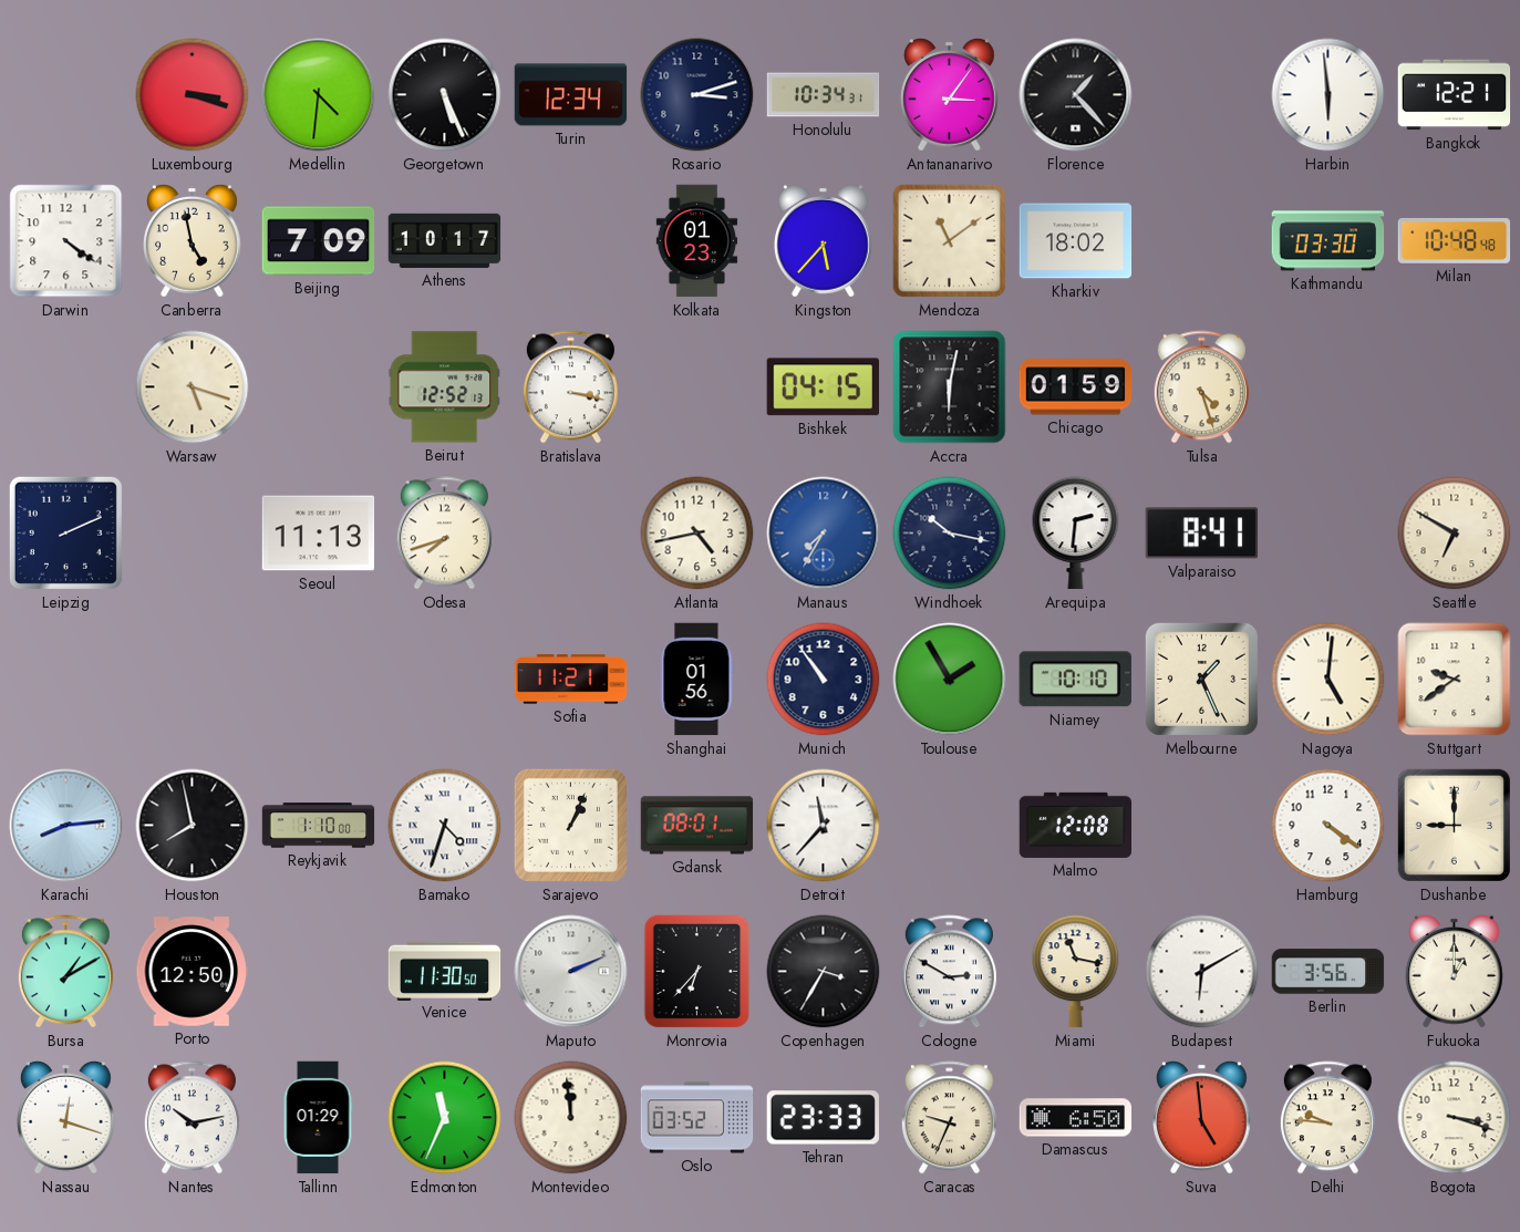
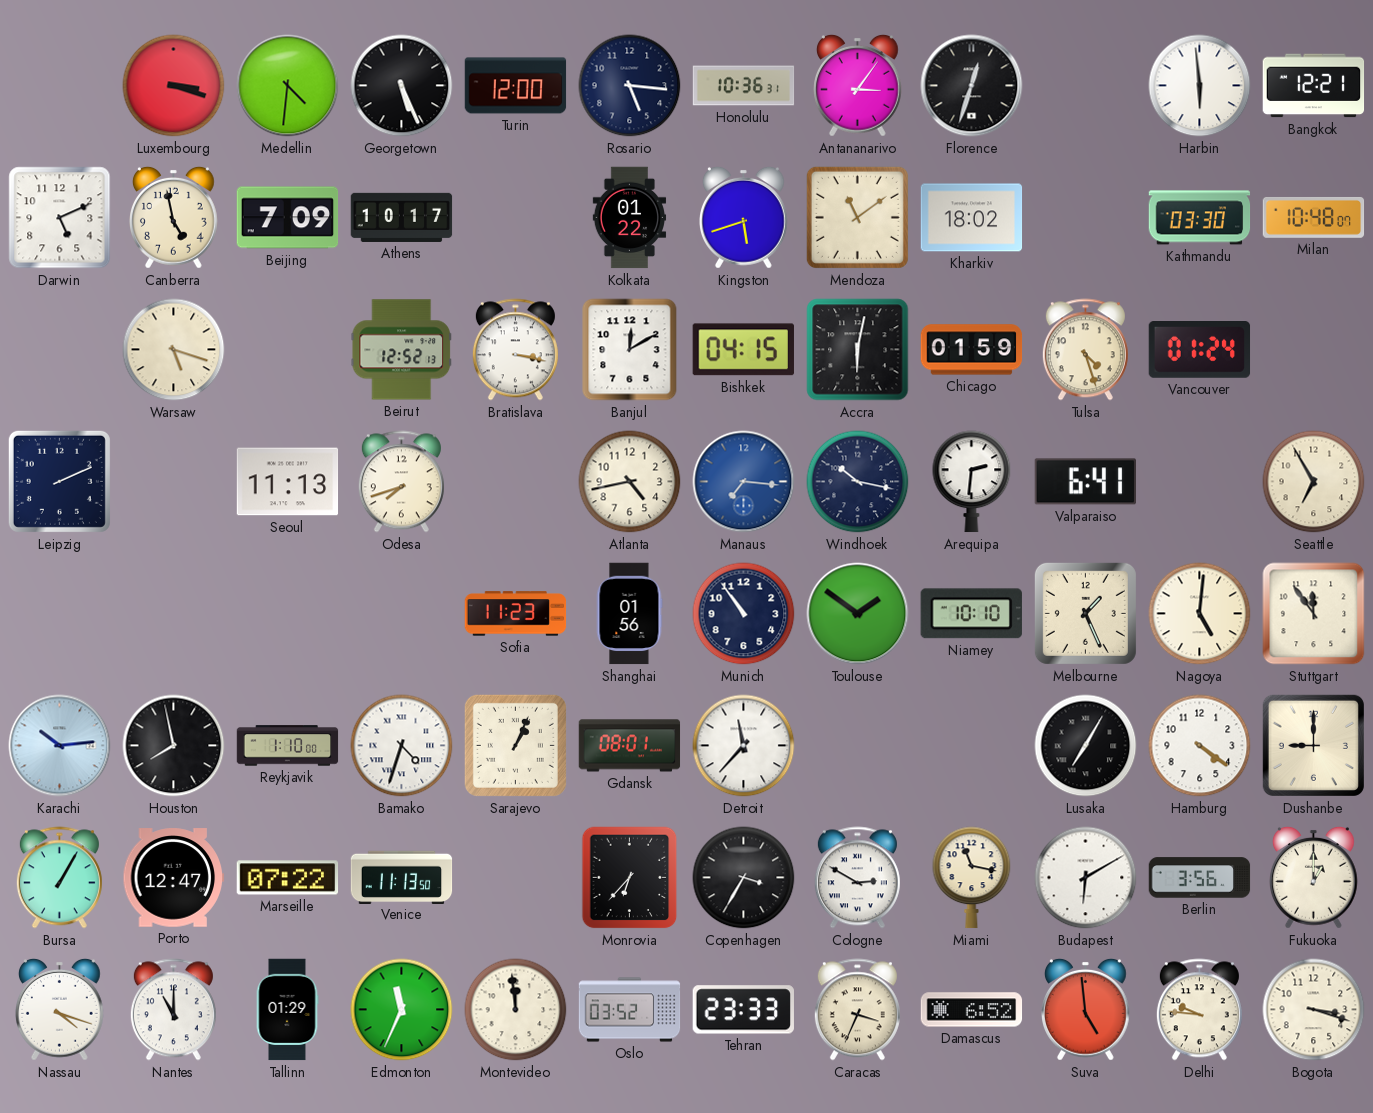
Turin: 12:34 -> 12:00
Rosario: 3:12 -> 5:16
Honolulu: 10:34 -> 10:36
Florence: 1:23 -> 12:33
Darwin: 4:21 -> 5:11
Kolkata: 01:23 -> 01:22
Kingston: 5:37 -> 5:42
Milan: 10:48:48 -> 10:48:07
Banjul: none -> 12:10
Vancouver: none -> 01:24
Manaus: 7:35 -> 7:16
Valparaiso: 8:41 -> 6:41
Seattle: 6:50 -> 6:55
Sofia: 11:21 -> 11:23
Toulouse: 1:55 -> 1:51
Stuttgart: 9:39 -> 11:54
Karachi: 8:14 -> 10:14
Malmo: 12:08 -> none
Lusaka: none -> 7:05
Bursa: 1:10 -> 1:05
Porto: 12:50 -> 12:47
Marseille: none -> 07:22
Venice: 11:30 -> 11:13
Maputo: 2:11 -> none
Nassau: 12:18 -> 4:18
Nantes: 10:13 -> 11:00
Caracas: 9:34 -> 3:34
Damascus: 6:50 -> 6:52
